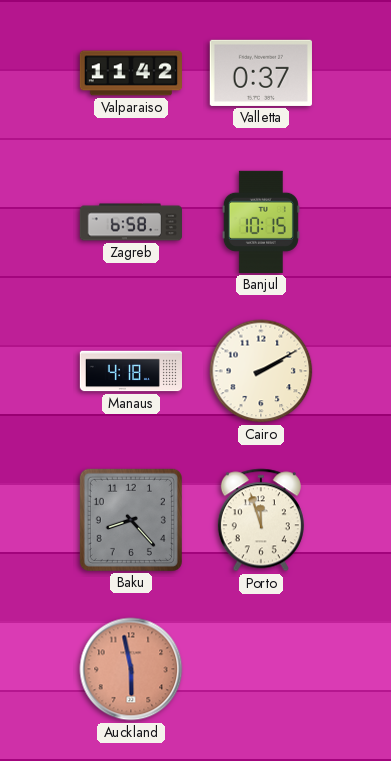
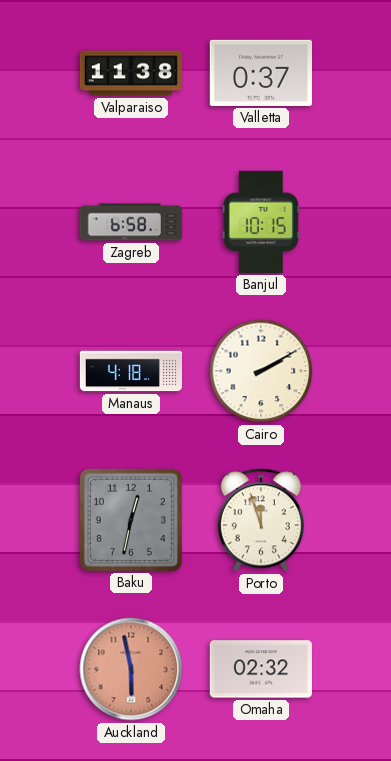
Valparaiso: 11:42 -> 11:38
Baku: 8:23 -> 12:32
Omaha: none -> 02:32
